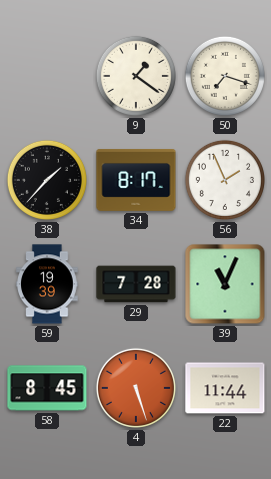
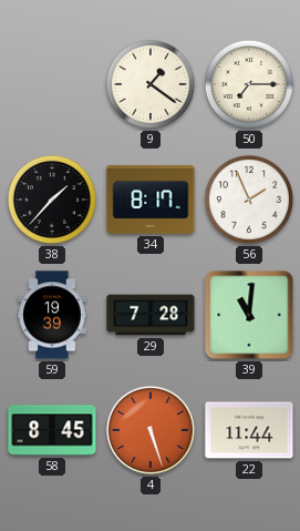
50: 7:18 -> 7:15
39: 11:04 -> 11:01
